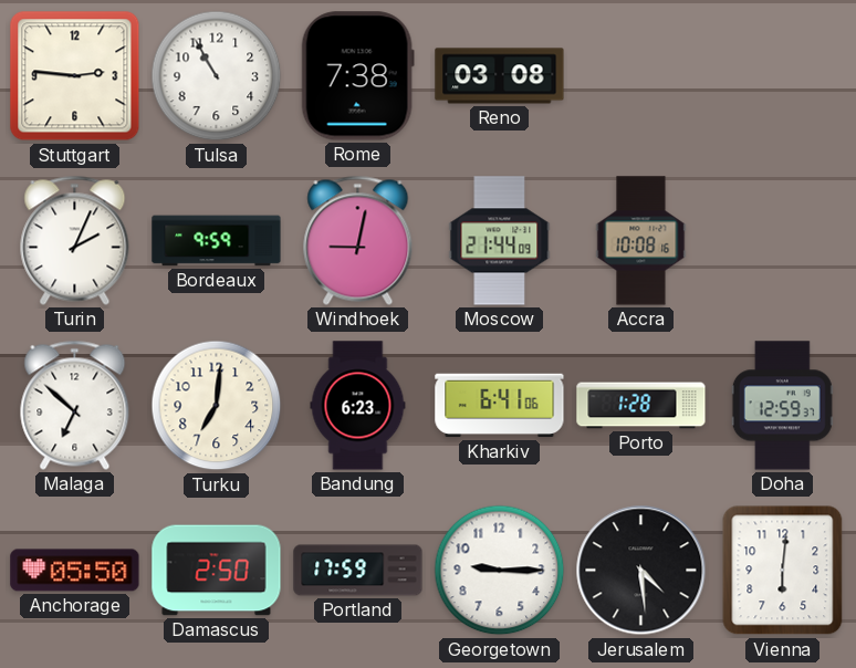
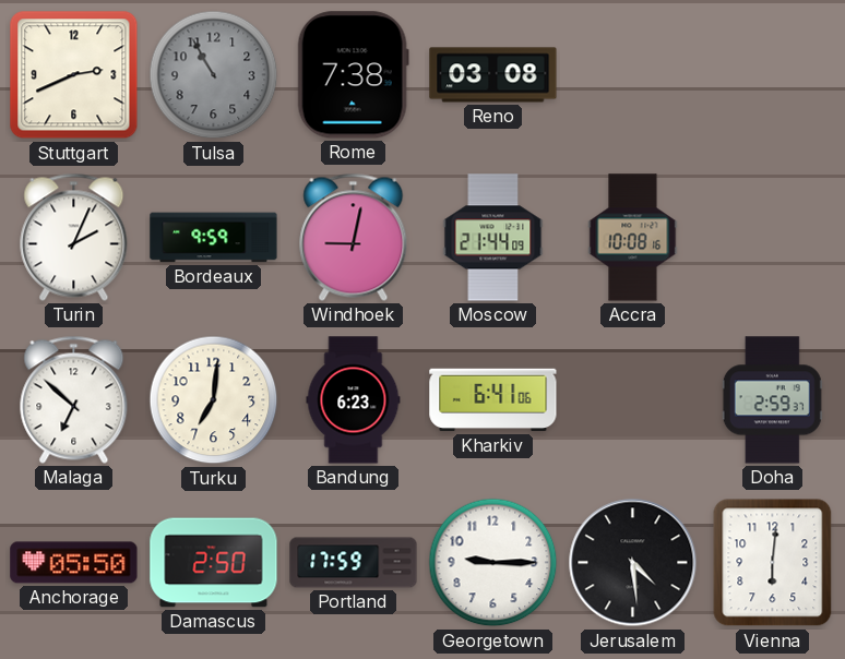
Stuttgart: 2:46 -> 2:41
Tulsa dial: white -> grey
Porto: 1:28 -> none
Doha: 12:59 -> 2:59
